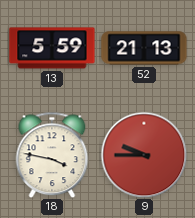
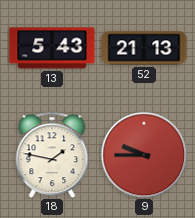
13: 5:59 -> 5:43
18: 3:47 -> 1:47
